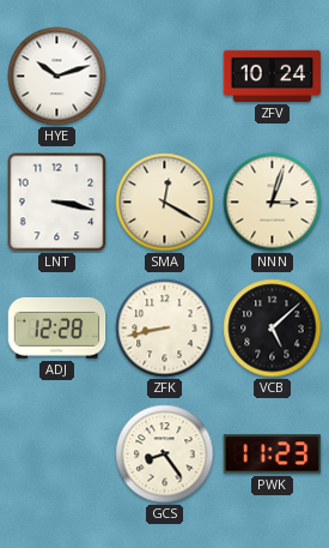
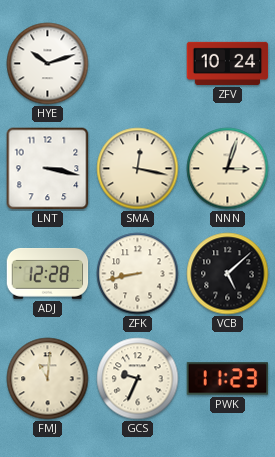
SMA: 12:20 -> 12:17
FMJ: none -> 11:01
GCS: 8:24 -> 9:34
